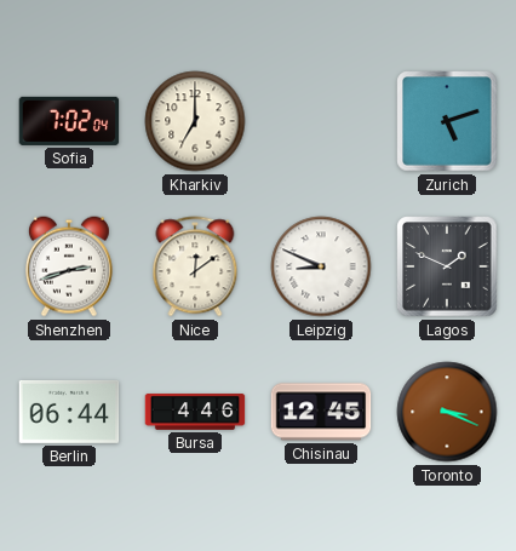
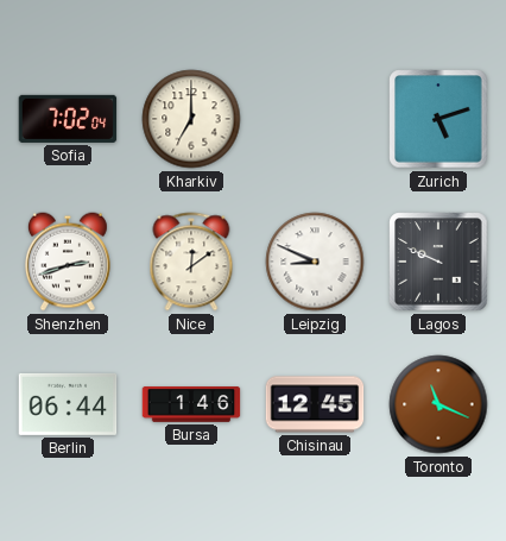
Lagos: 1:49 -> 9:49
Bursa: 4:46 -> 1:46
Toronto: 3:19 -> 11:19
